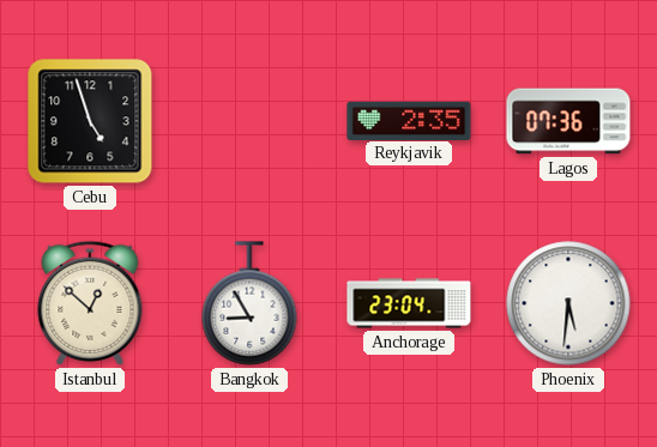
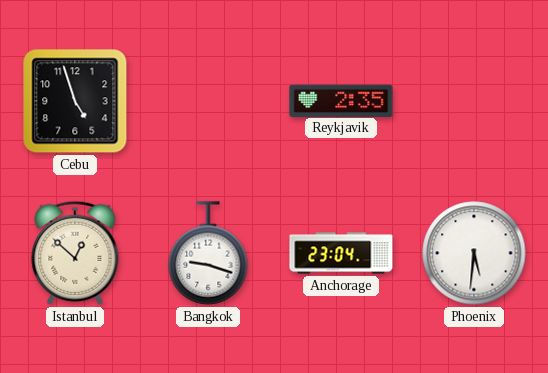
Lagos: 07:36 -> none
Bangkok: 8:55 -> 9:18
